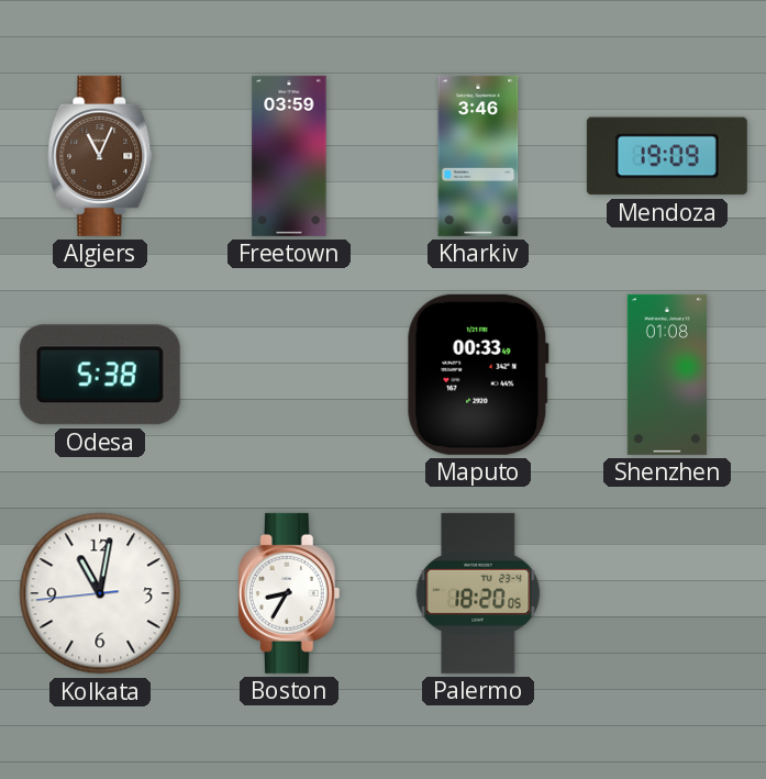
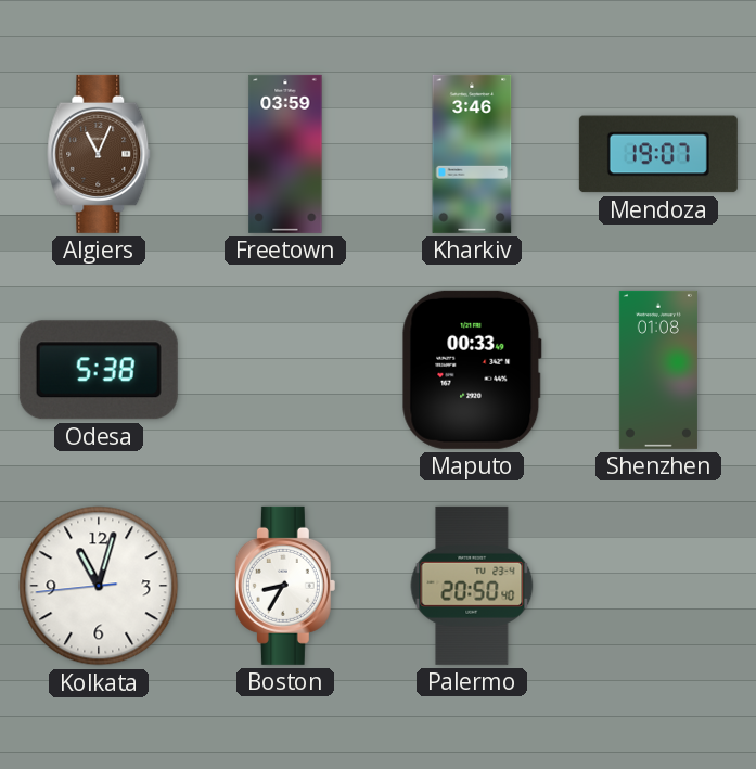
Mendoza: 19:09 -> 19:07
Kolkata: 11:01 -> 11:02
Palermo: 18:20 -> 20:50
